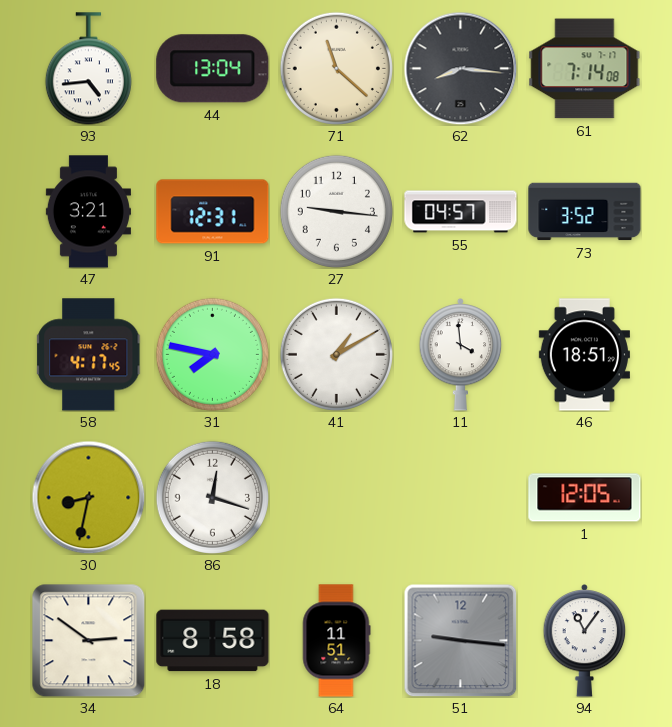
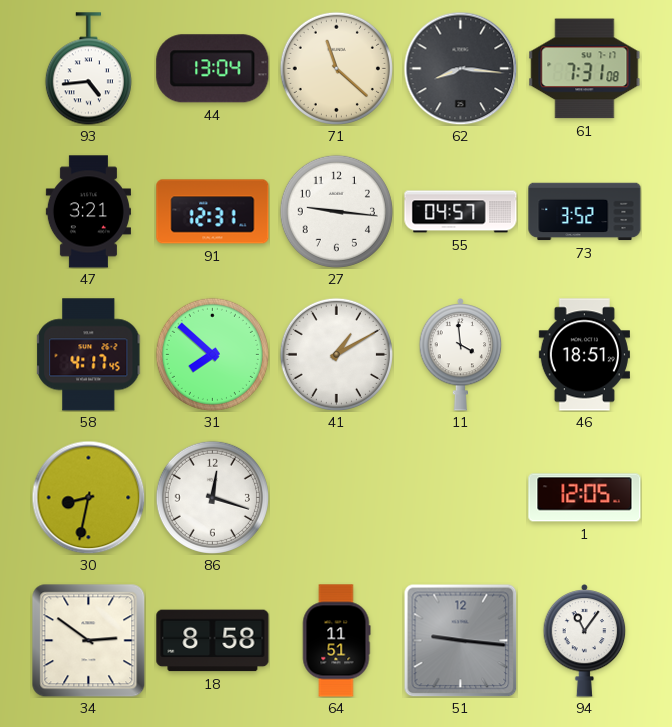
61: 7:14 -> 7:31
31: 7:47 -> 7:52
